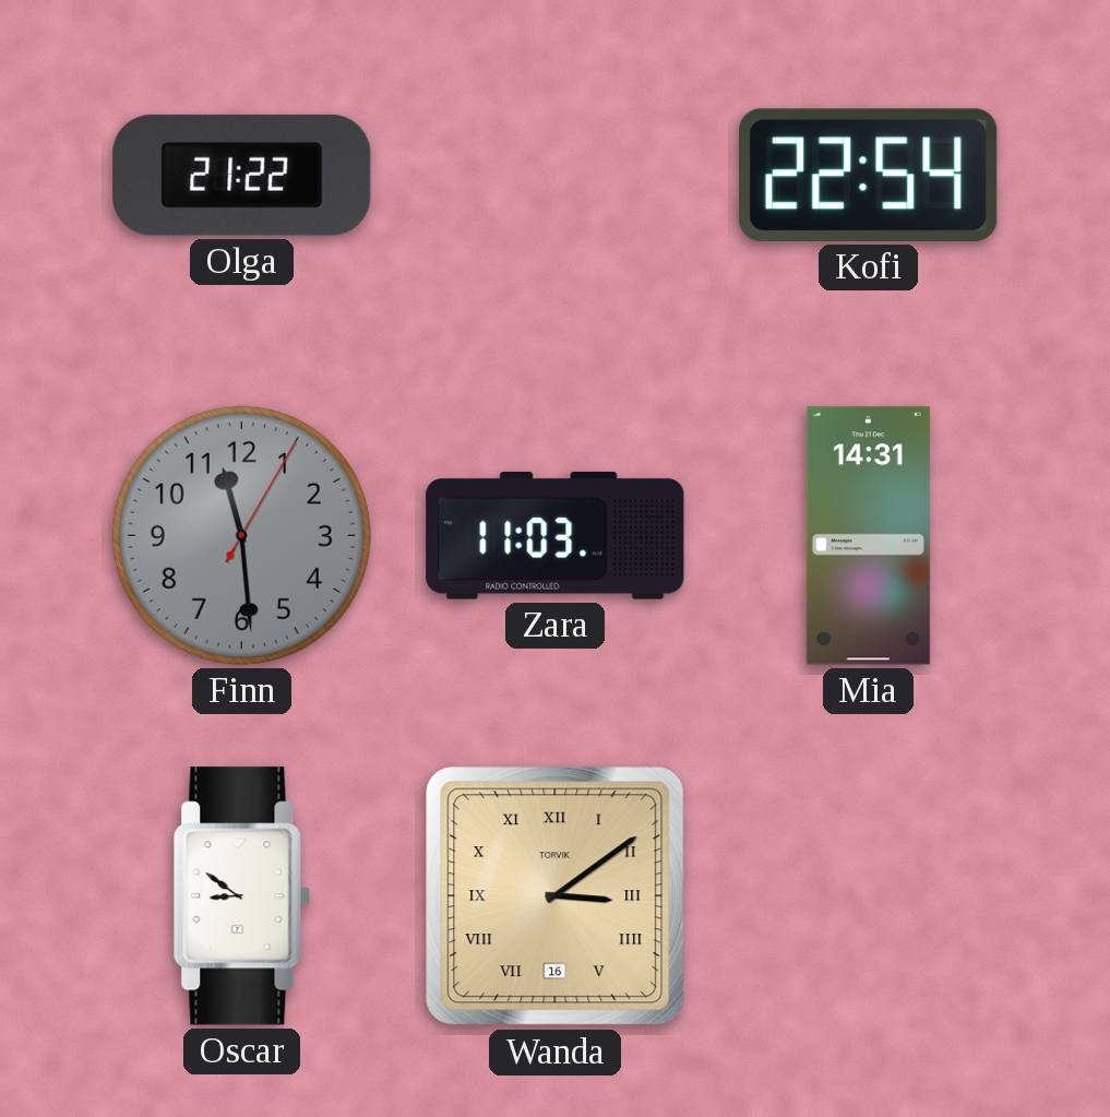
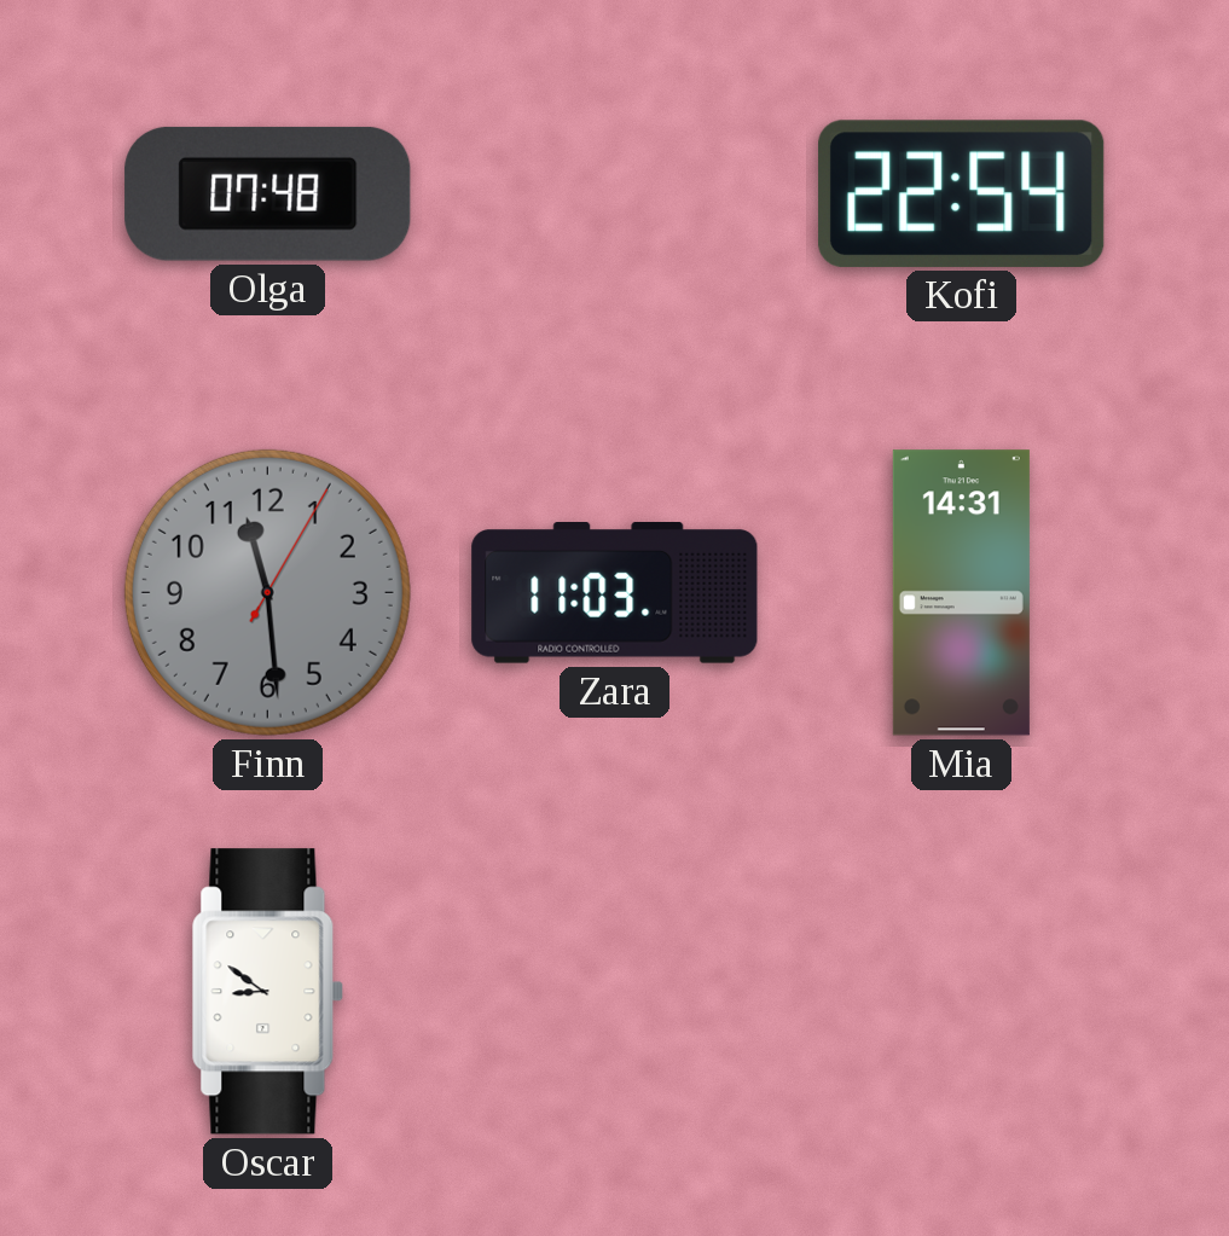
Olga: 21:22 -> 07:48
Wanda: 3:09 -> none
